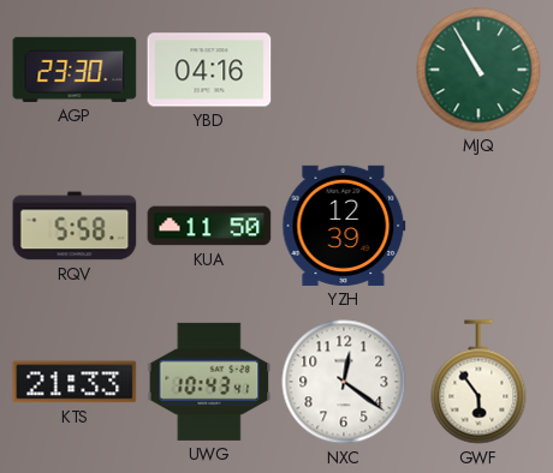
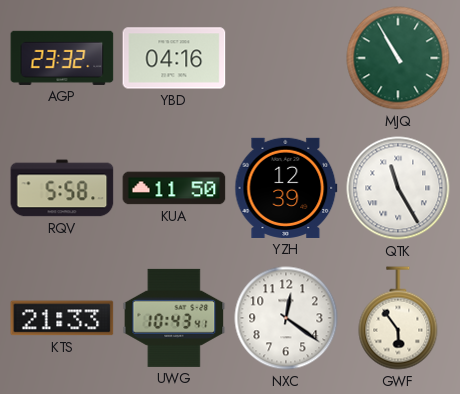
AGP: 23:30 -> 23:32
QTK: none -> 11:25
